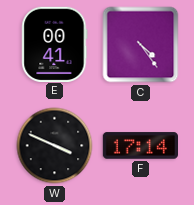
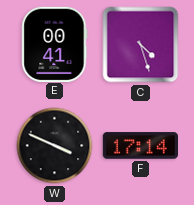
C: 4:24 -> 4:27
